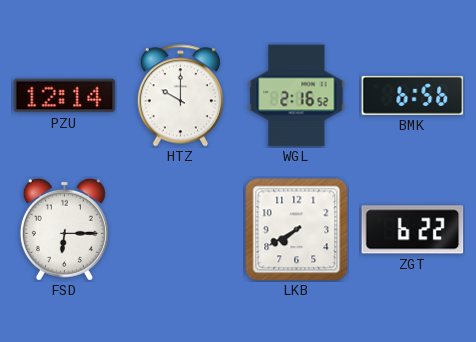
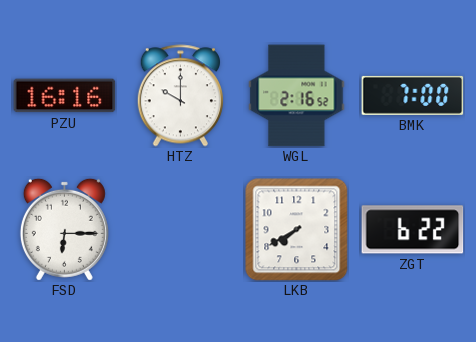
PZU: 12:14 -> 16:16
BMK: 6:56 -> 7:00
